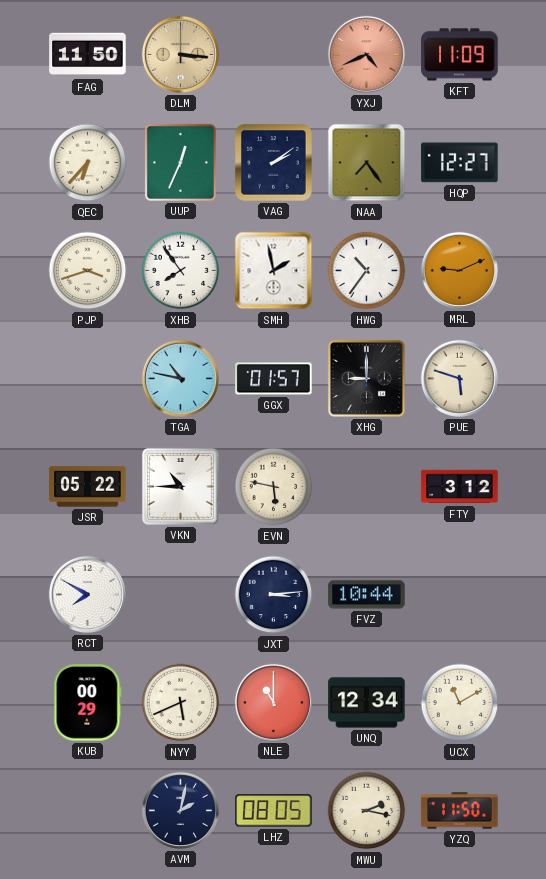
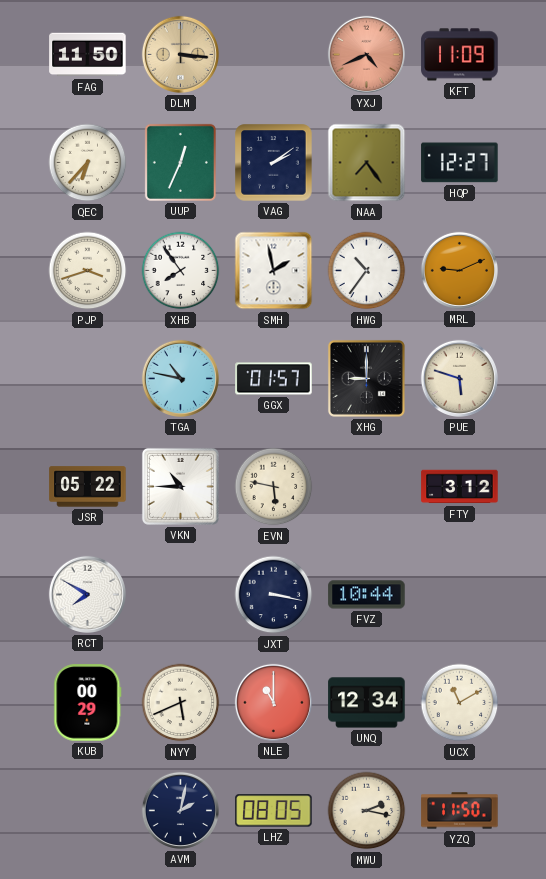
JXT: 3:14 -> 3:17
